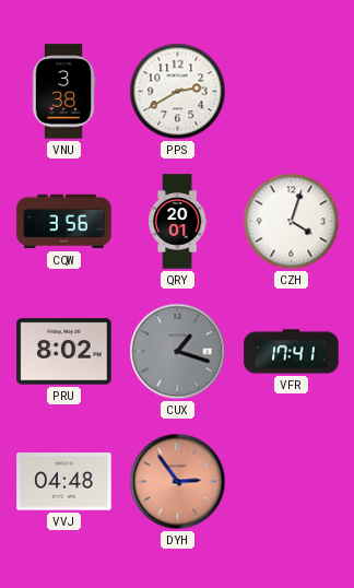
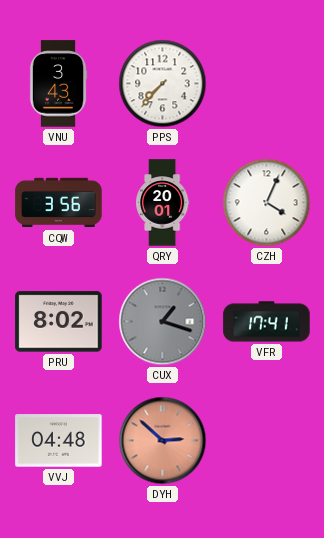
VNU: 3:38 -> 3:43
PPS: 2:40 -> 7:37
CZH: 4:03 -> 4:04
DYH: 2:54 -> 2:52
